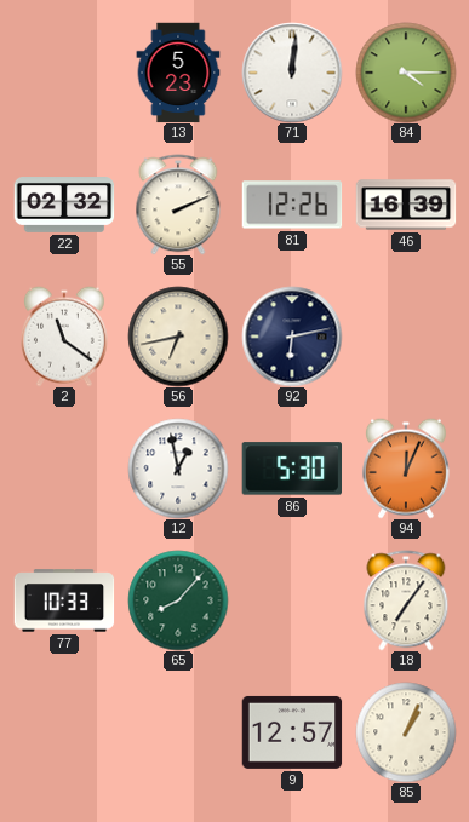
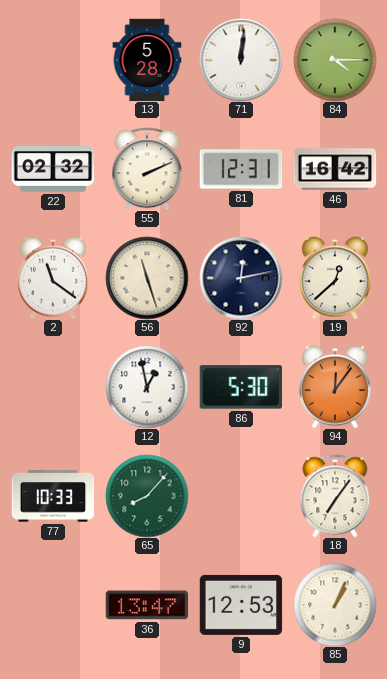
13: 5:23 -> 5:28
81: 12:26 -> 12:31
46: 16:39 -> 16:42
56: 6:43 -> 11:27
92: 6:13 -> 12:13
19: none -> 12:38
94: 12:04 -> 12:06
36: none -> 13:47
9: 12:57 -> 12:53
